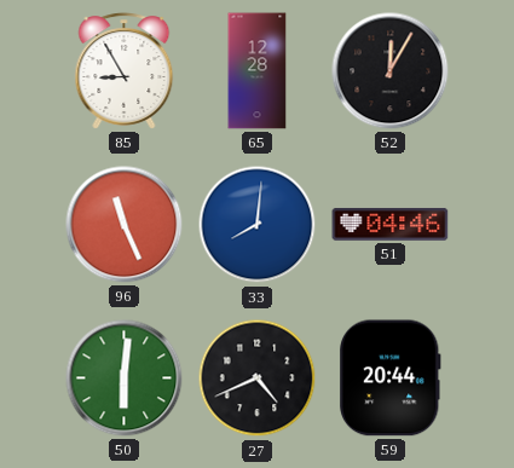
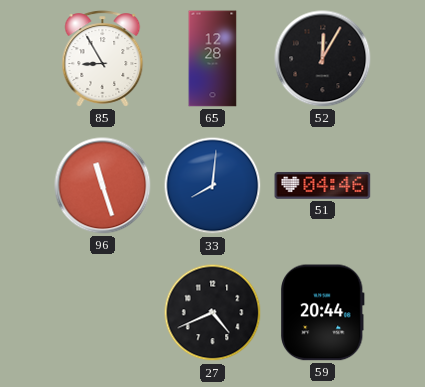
96: 11:26 -> 11:27
50: 6:01 -> none
